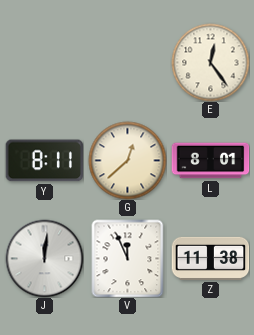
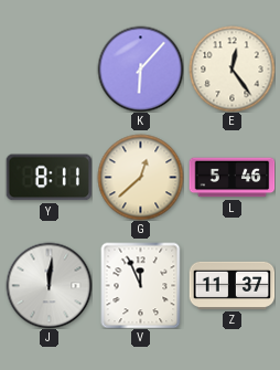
K: none -> 6:07
L: 8:01 -> 5:46
Z: 11:38 -> 11:37
